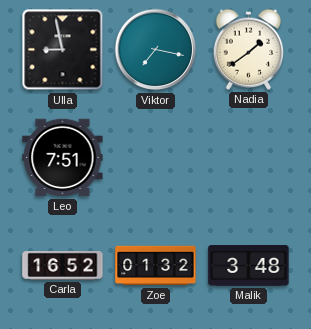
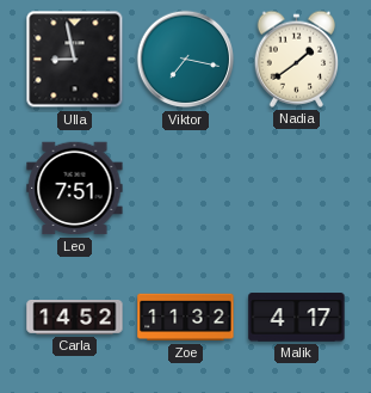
Carla: 16:52 -> 14:52
Zoe: 01:32 -> 11:32
Malik: 3:48 -> 4:17
